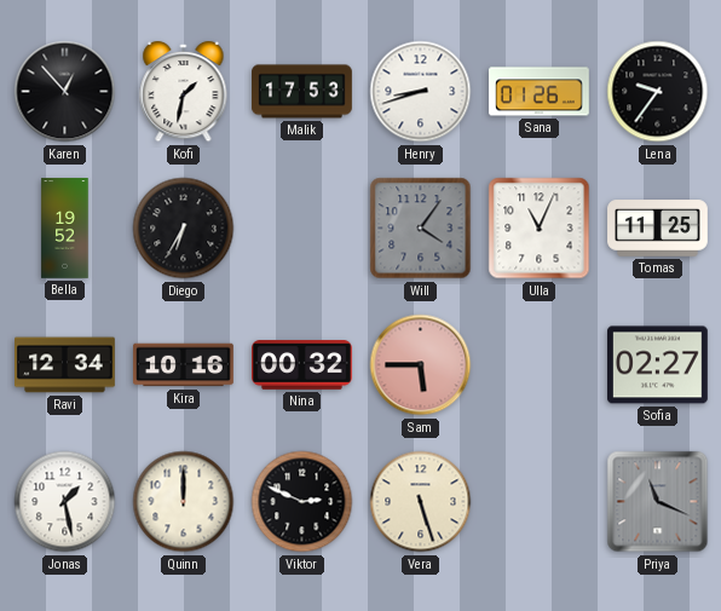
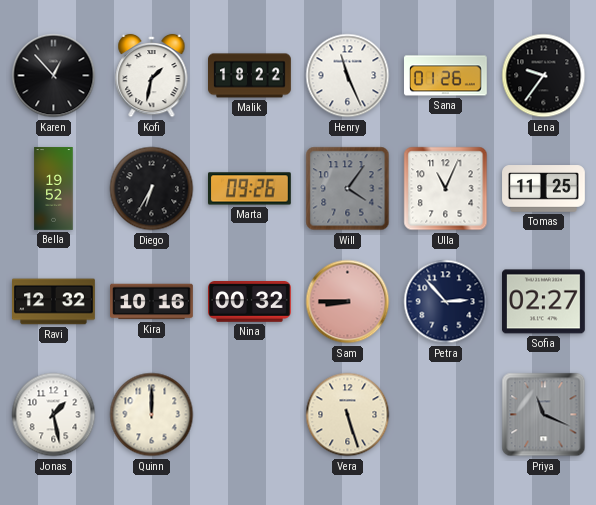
Malik: 17:53 -> 18:22
Henry: 8:42 -> 11:26
Marta: none -> 09:26
Ravi: 12:34 -> 12:32
Sam: 5:45 -> 8:45
Petra: none -> 2:53
Viktor: 2:49 -> none
